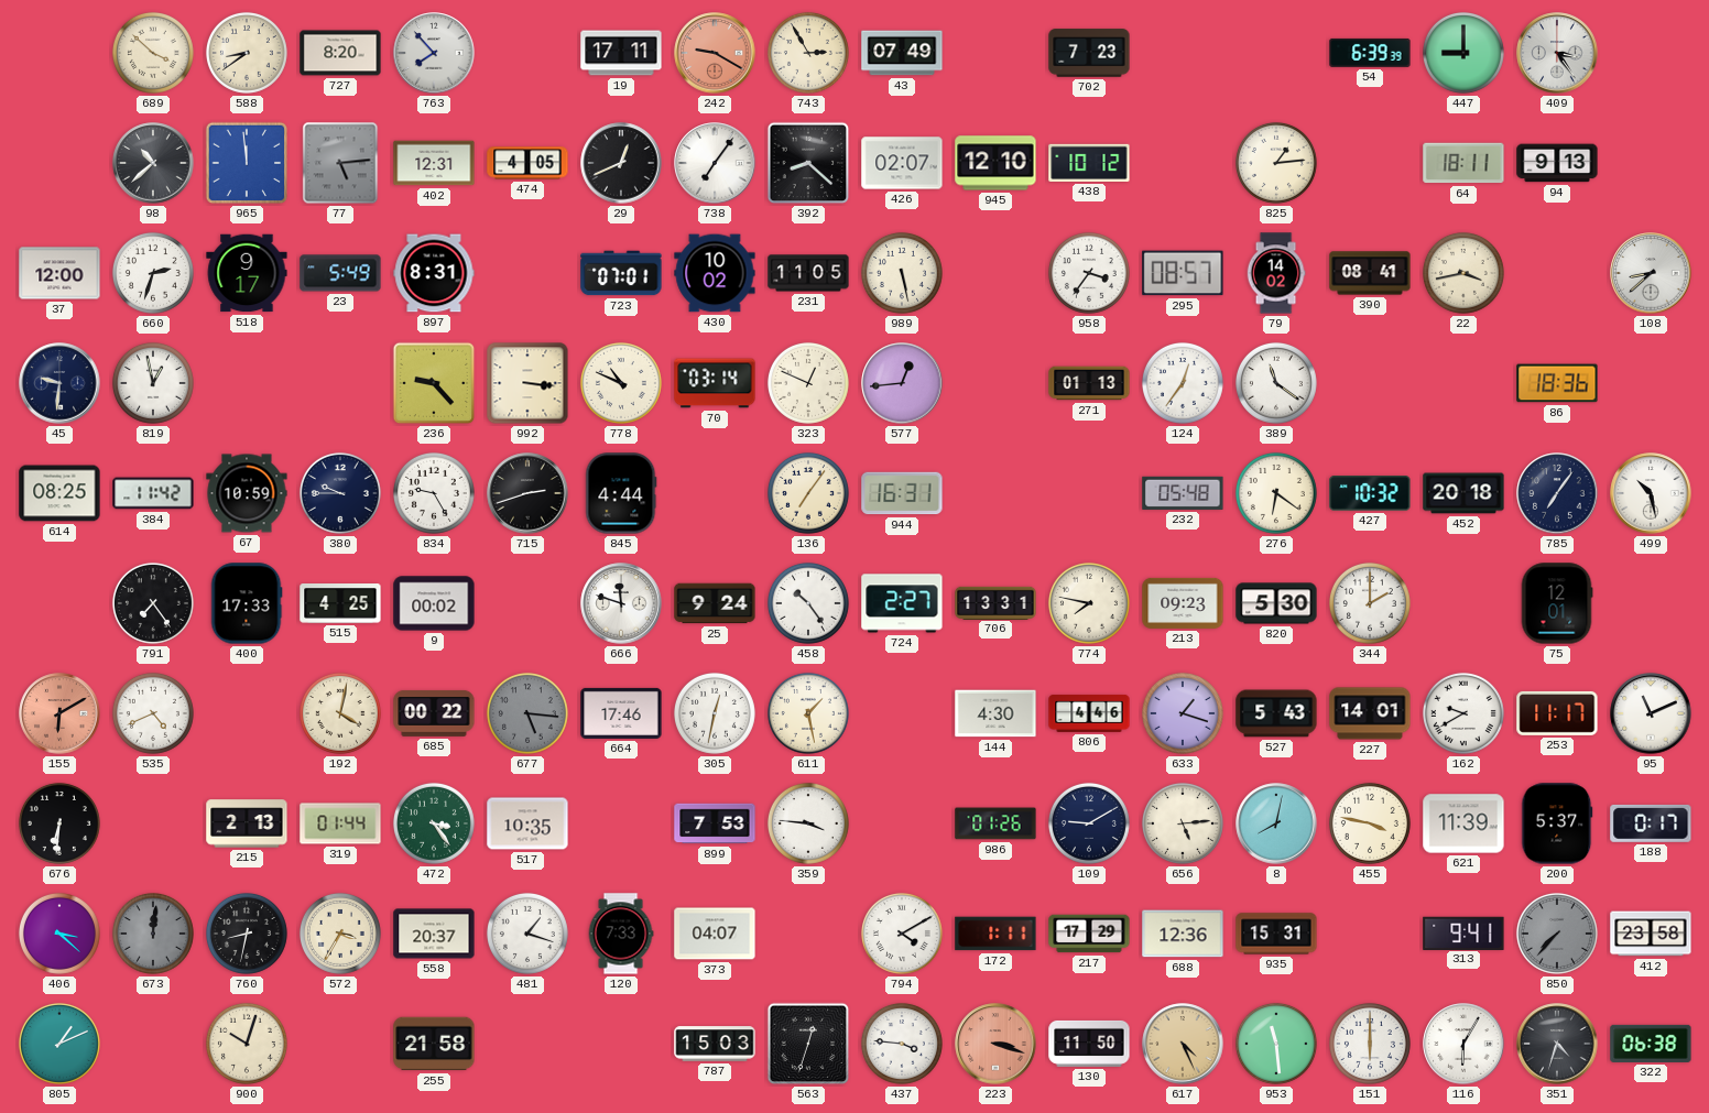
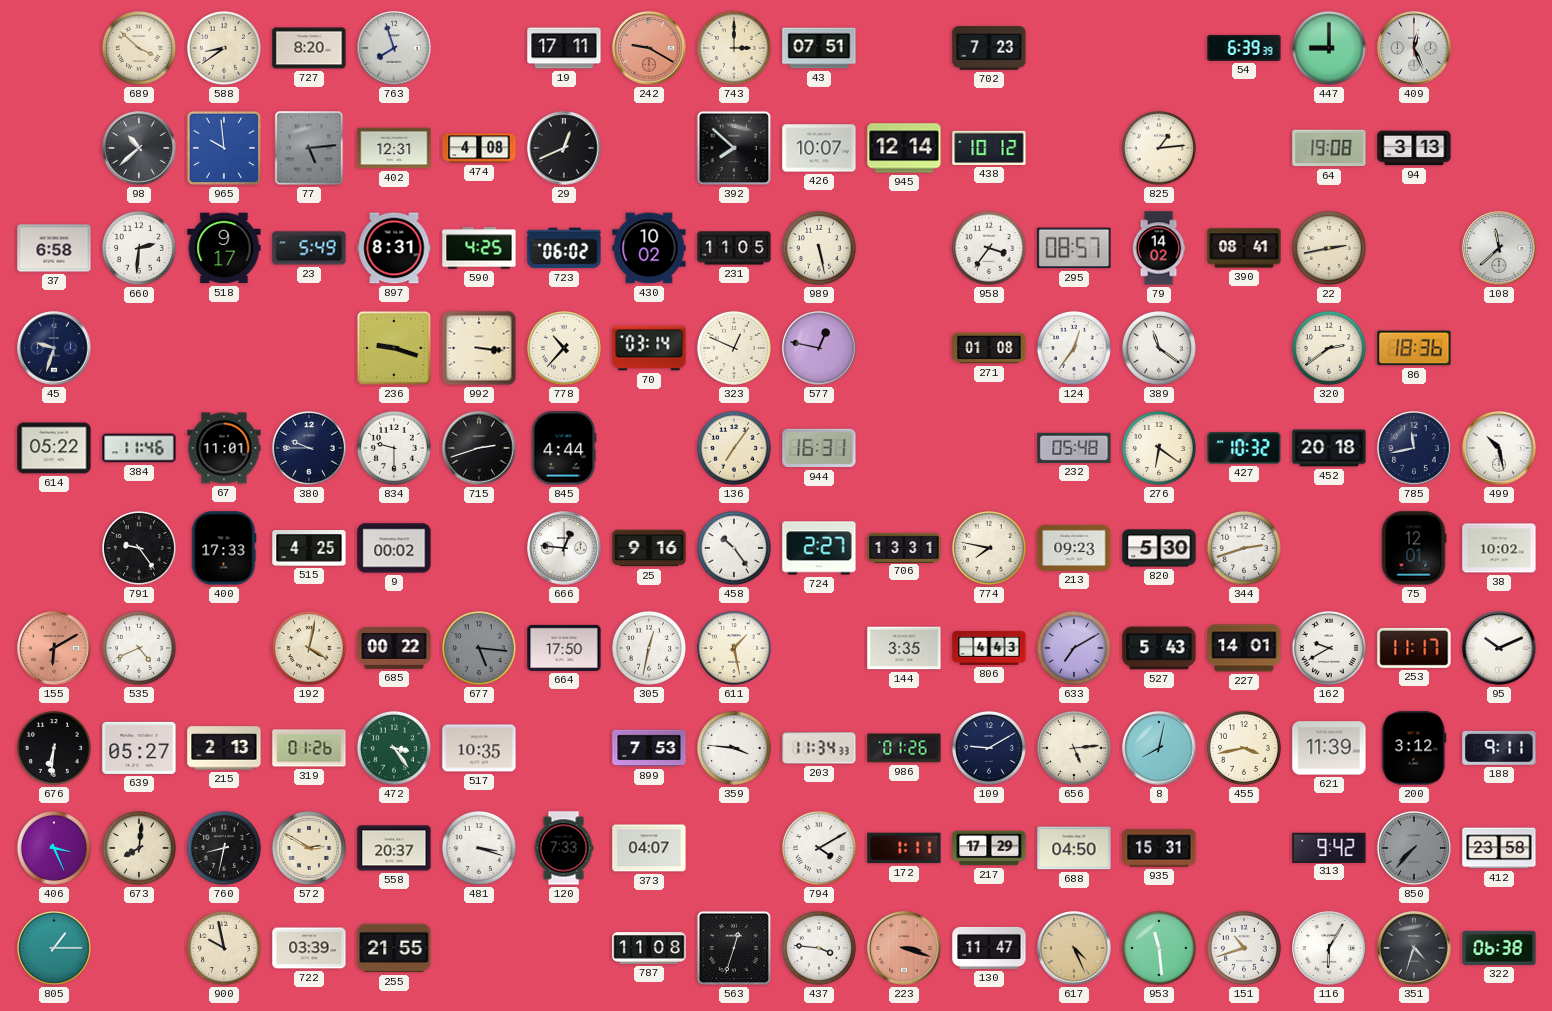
763: 7:53 -> 7:57
743: 2:55 -> 3:00
43: 07:49 -> 07:51
409: 3:24 -> 12:26
965: 11:59 -> 9:59
474: 4:05 -> 4:08
738: 7:06 -> none
392: 8:22 -> 7:52
426: 02:07 -> 10:07
945: 12:10 -> 12:14
64: 18:11 -> 19:08
94: 9:13 -> 3:13
37: 12:00 -> 6:58
660: 2:33 -> 2:31
590: none -> 4:25
723: 07:01 -> 06:02
22: 3:43 -> 2:43
108: 8:38 -> 11:38
45: 9:31 -> 9:33
819: 12:58 -> none
236: 9:23 -> 9:18
778: 10:49 -> 10:37
577: 12:44 -> 12:47
271: 01:13 -> 01:08
320: none -> 2:39
614: 08:25 -> 05:22
384: 11:42 -> 11:46
67: 10:59 -> 11:01
834: 9:25 -> 9:30
785: 7:06 -> 11:43
791: 7:24 -> 9:24
666: 11:48 -> 12:46
25: 9:24 -> 9:16
344: 2:00 -> 2:42
38: none -> 10:02
664: 17:46 -> 17:50
144: 4:30 -> 3:35
806: 4:46 -> 4:43
633: 1:18 -> 7:10
95: 11:11 -> 10:11
639: none -> 05:27
319: 01:44 -> 01:26
203: none -> 11:34
455: 3:47 -> 3:43
200: 5:37 -> 3:12
188: 0:17 -> 9:11
406: 3:22 -> 3:26
673: 12:01 -> 8:01
673 dial: grey -> cream
572: 3:35 -> 2:50
481: 1:18 -> 3:18
688: 12:36 -> 04:50
313: 9:41 -> 9:42
805: 1:11 -> 1:15
900: 10:03 -> 9:58
722: none -> 03:39
255: 21:58 -> 21:55
787: 15:03 -> 11:08
130: 11:50 -> 11:47
151: 6:00 -> 10:42
